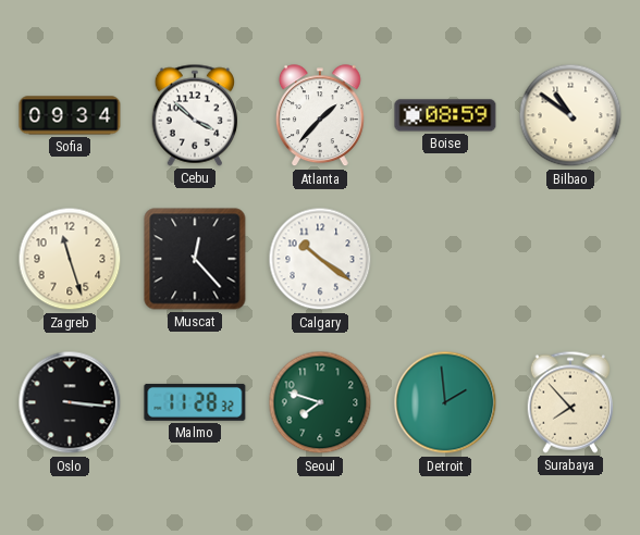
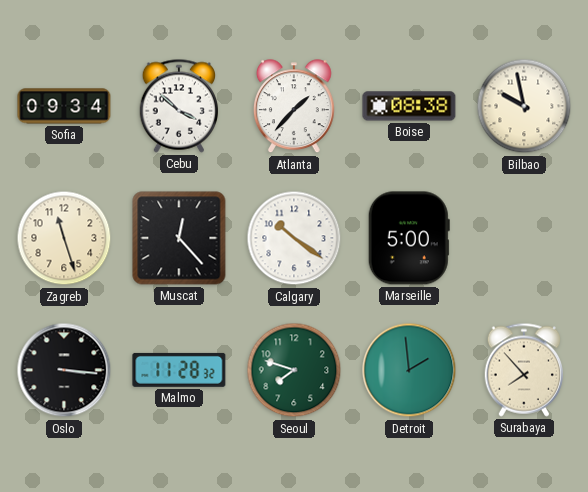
Boise: 08:59 -> 08:38
Bilbao: 10:51 -> 9:58
Marseille: none -> 5:00
